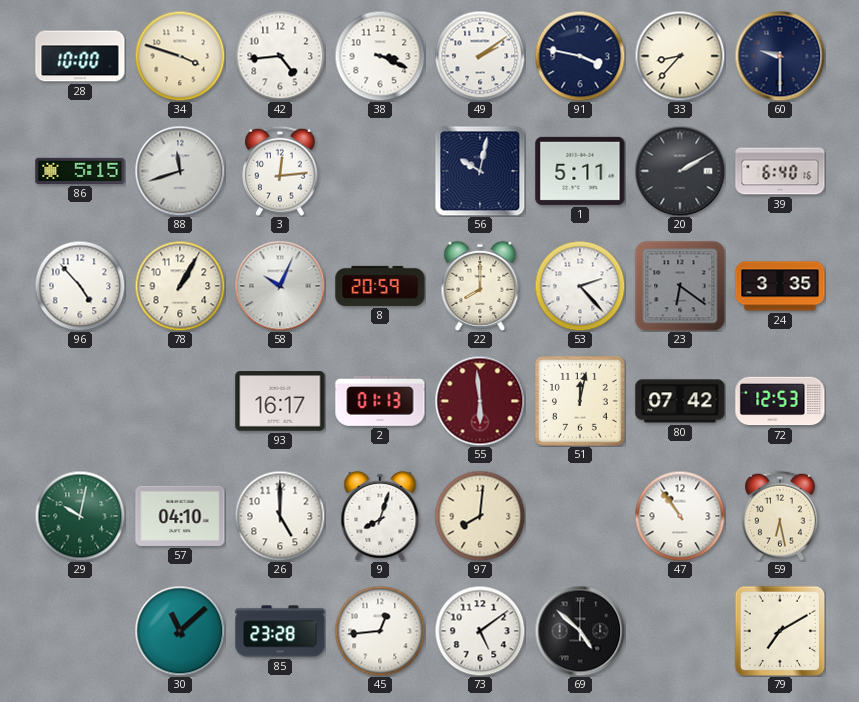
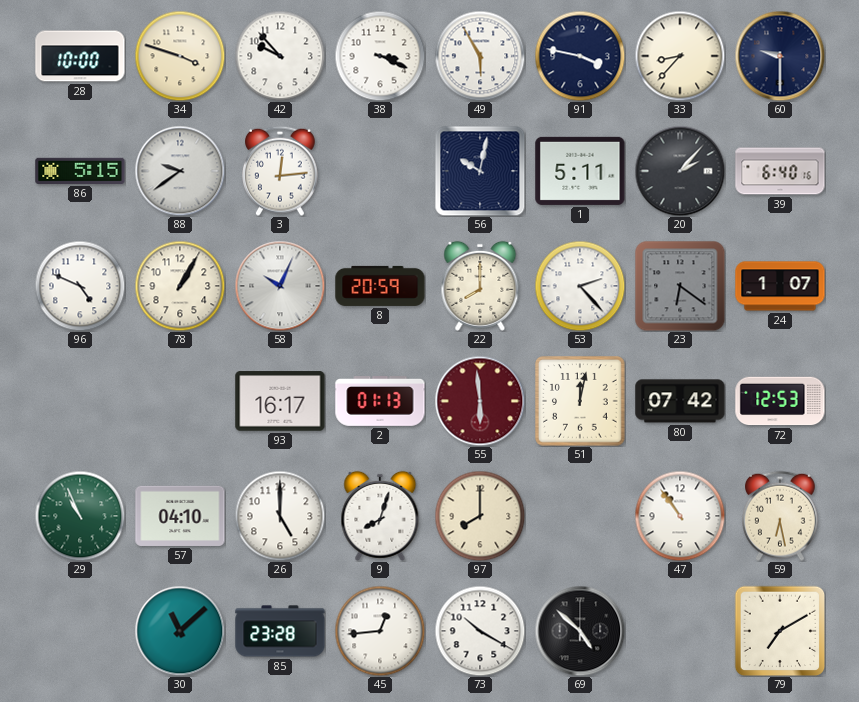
42: 4:44 -> 9:53
49: 2:09 -> 5:55
88: 11:42 -> 9:39
20: 2:10 -> 2:07
96: 4:53 -> 4:49
24: 3:35 -> 1:07
29: 10:02 -> 10:56
97: 8:01 -> 8:00
73: 5:09 -> 10:20
